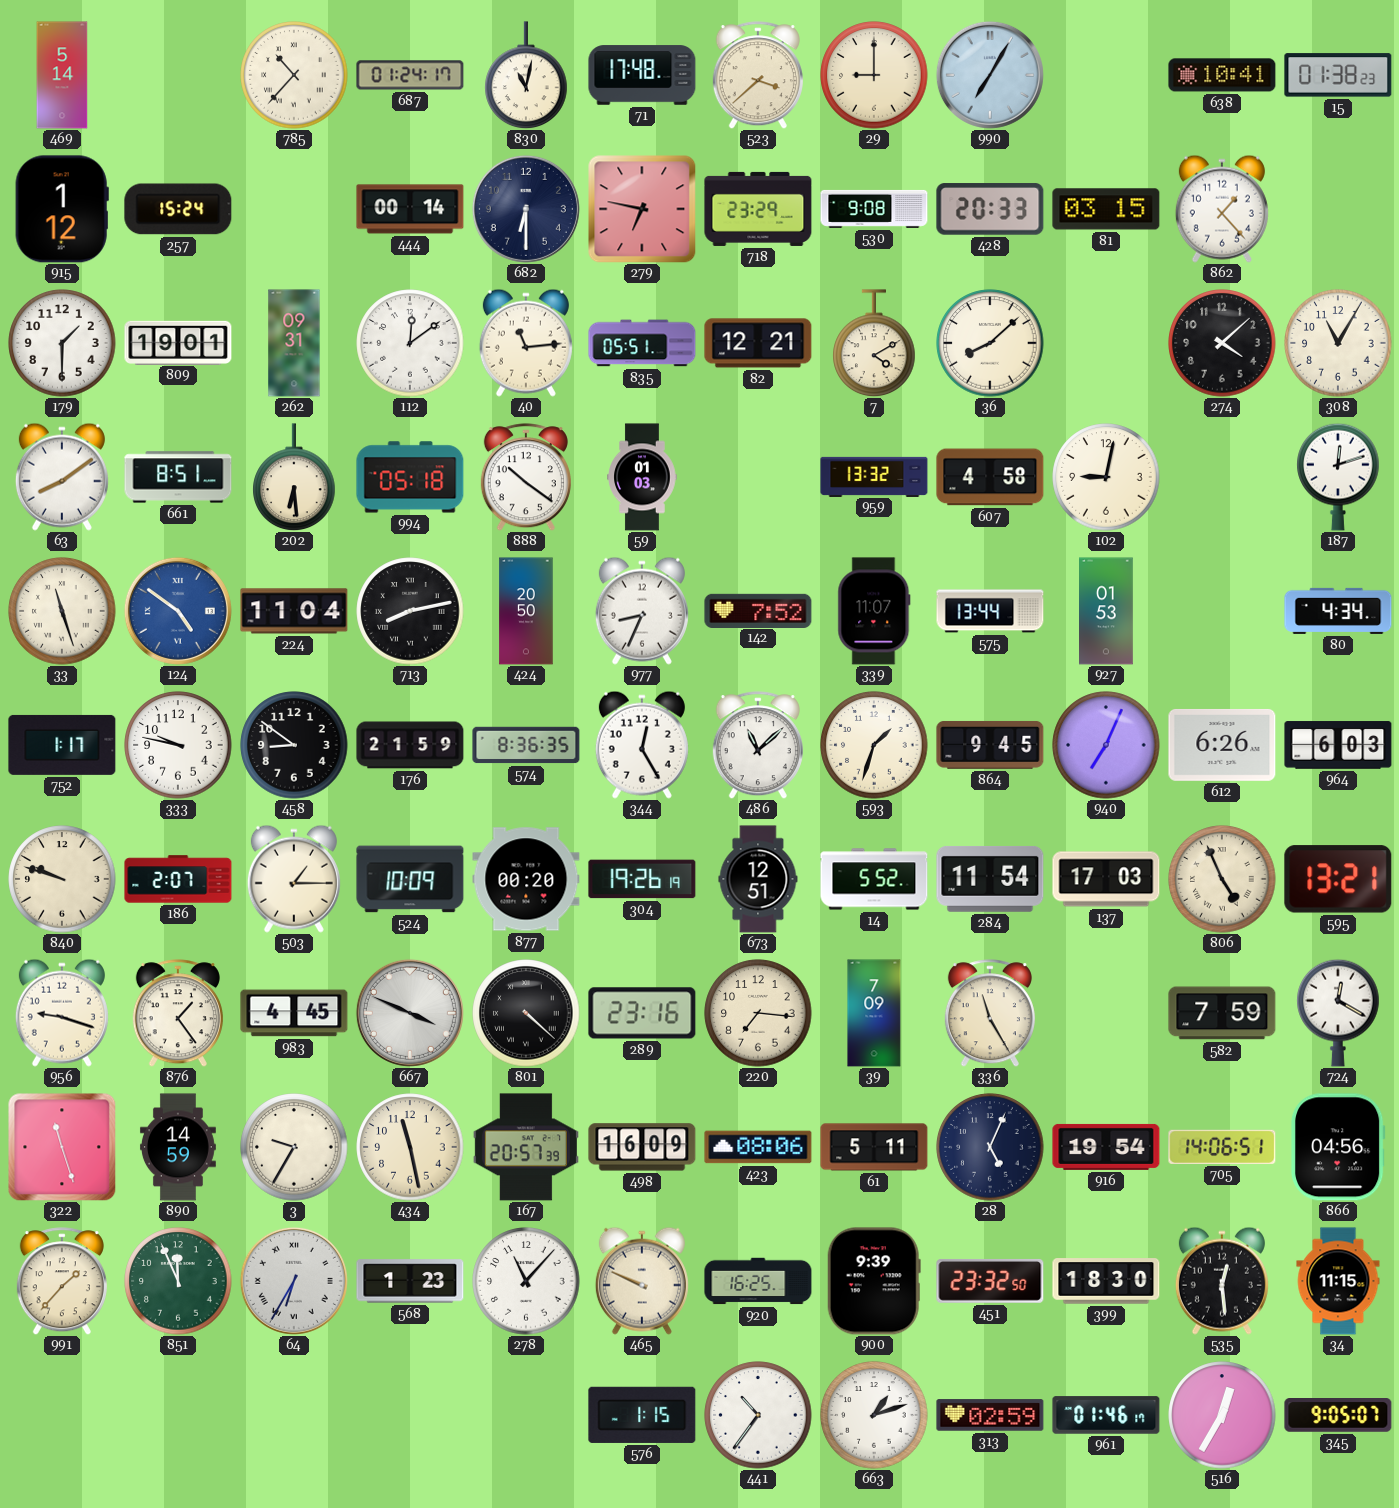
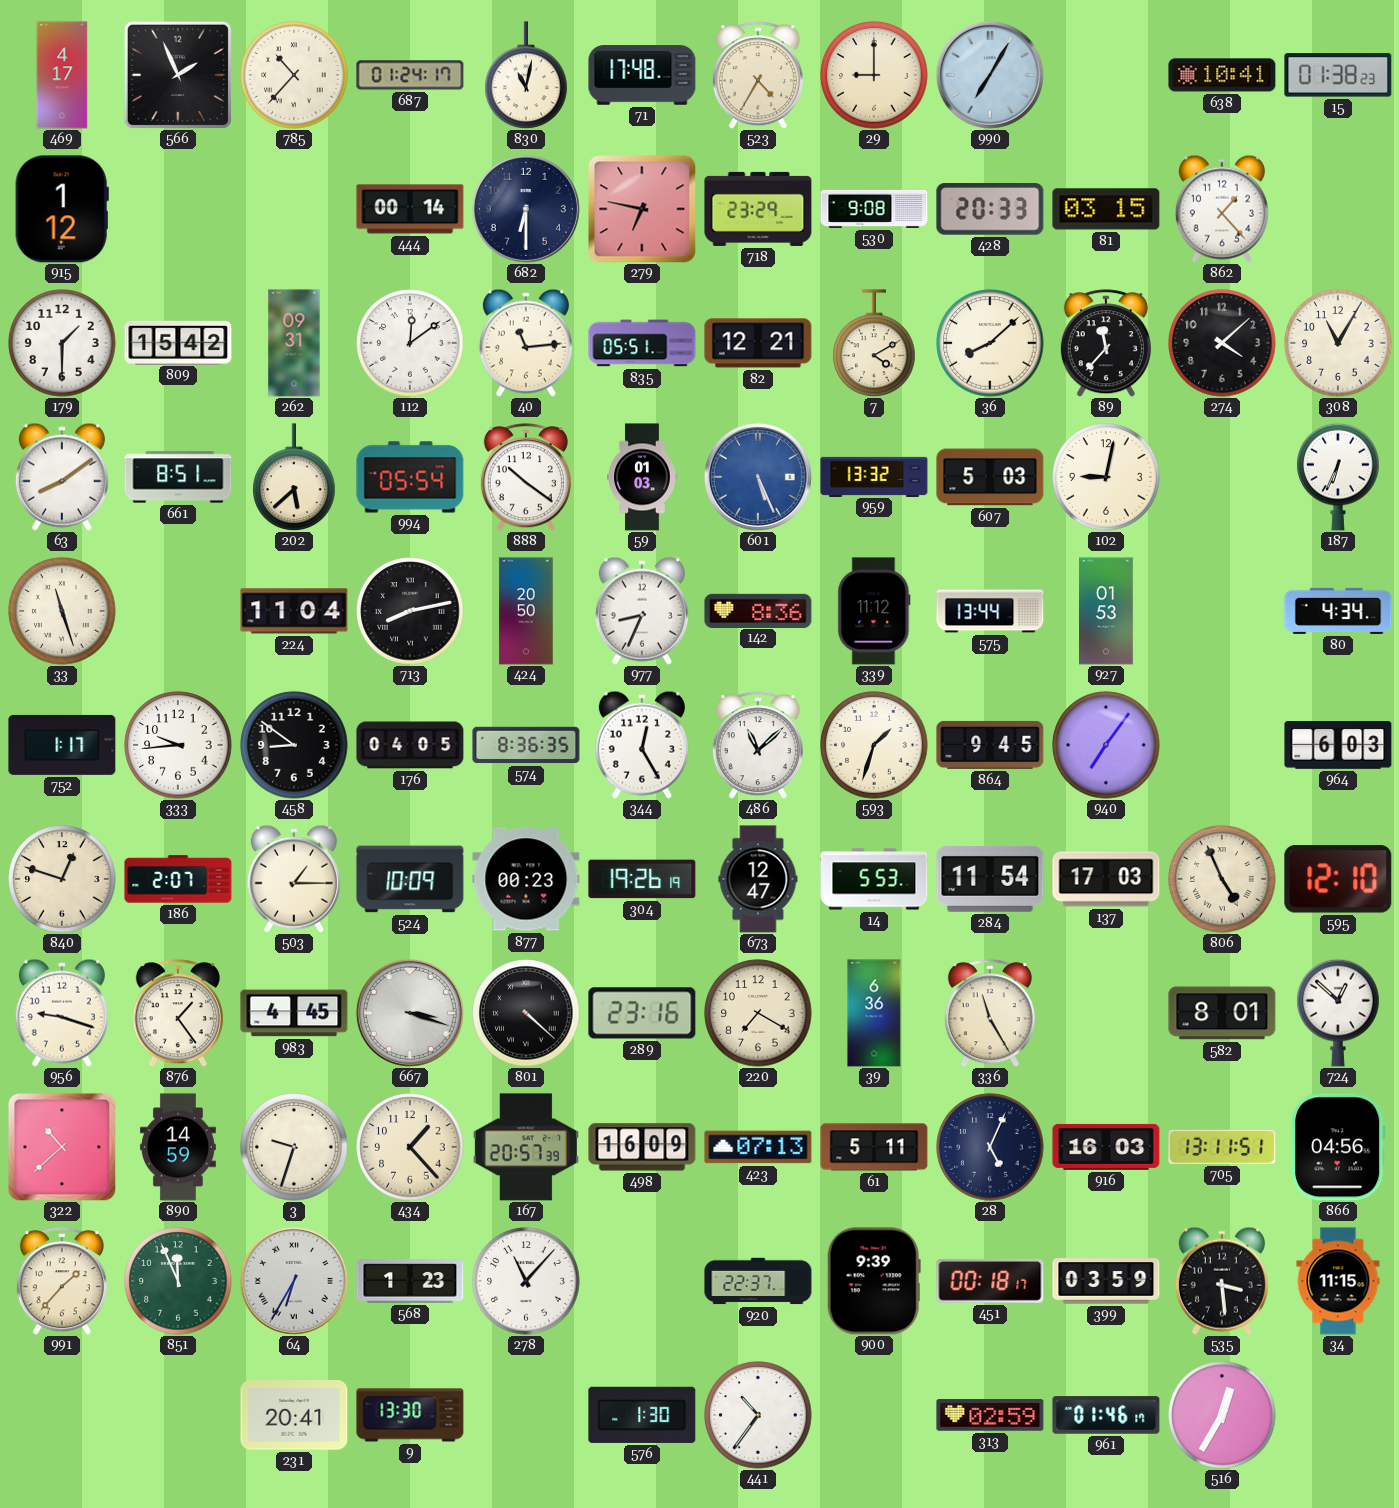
469: 5:14 -> 4:17
566: none -> 1:56
523: 3:38 -> 4:35
257: 15:24 -> none
809: 19:01 -> 15:42
89: none -> 11:37
202: 6:29 -> 5:38
994: 05:18 -> 05:54
601: none -> 5:26
607: 4:58 -> 5:03
187: 12:12 -> 6:34
124: 4:51 -> none
142: 7:52 -> 8:36
339: 11:07 -> 11:12
333: 9:47 -> 9:44
176: 21:59 -> 04:05
940: 7:04 -> 7:06
612: 6:26 -> none
840: 9:48 -> 12:48
877: 00:20 -> 00:23
673: 12:51 -> 12:47
14: 5:52 -> 5:53
595: 13:21 -> 12:10
667: 3:49 -> 3:18
220: 7:16 -> 7:20
39: 7:09 -> 6:36
582: 7:59 -> 8:01
724: 12:20 -> 12:52
322: 11:27 -> 10:38
3: 9:35 -> 9:33
434: 11:28 -> 1:23
423: 08:06 -> 07:13
916: 19:54 -> 16:03
705: 14:06 -> 13:11
465: 9:49 -> none
920: 16:25 -> 22:37
451: 23:32 -> 00:18
399: 18:30 -> 03:59
535: 12:29 -> 3:29
231: none -> 20:41
9: none -> 13:30
576: 1:15 -> 1:30
663: 1:12 -> none
345: 9:05 -> none
